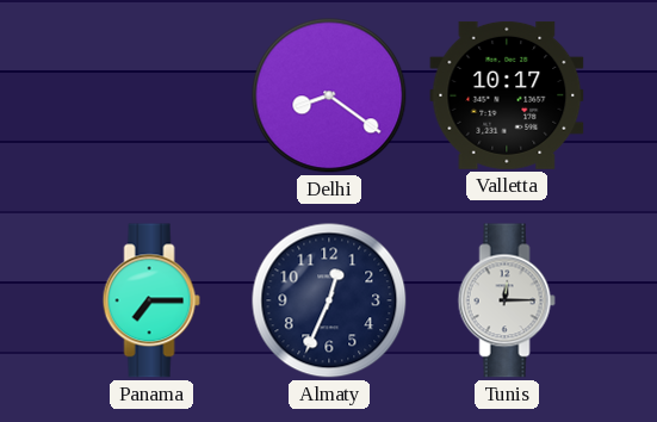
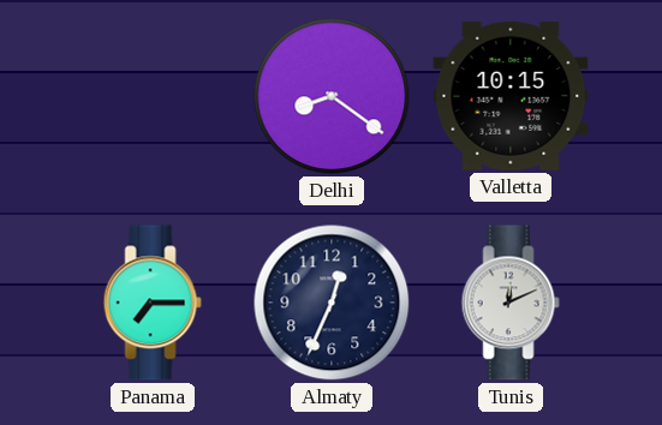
Valletta: 10:17 -> 10:15
Tunis: 12:15 -> 12:11
